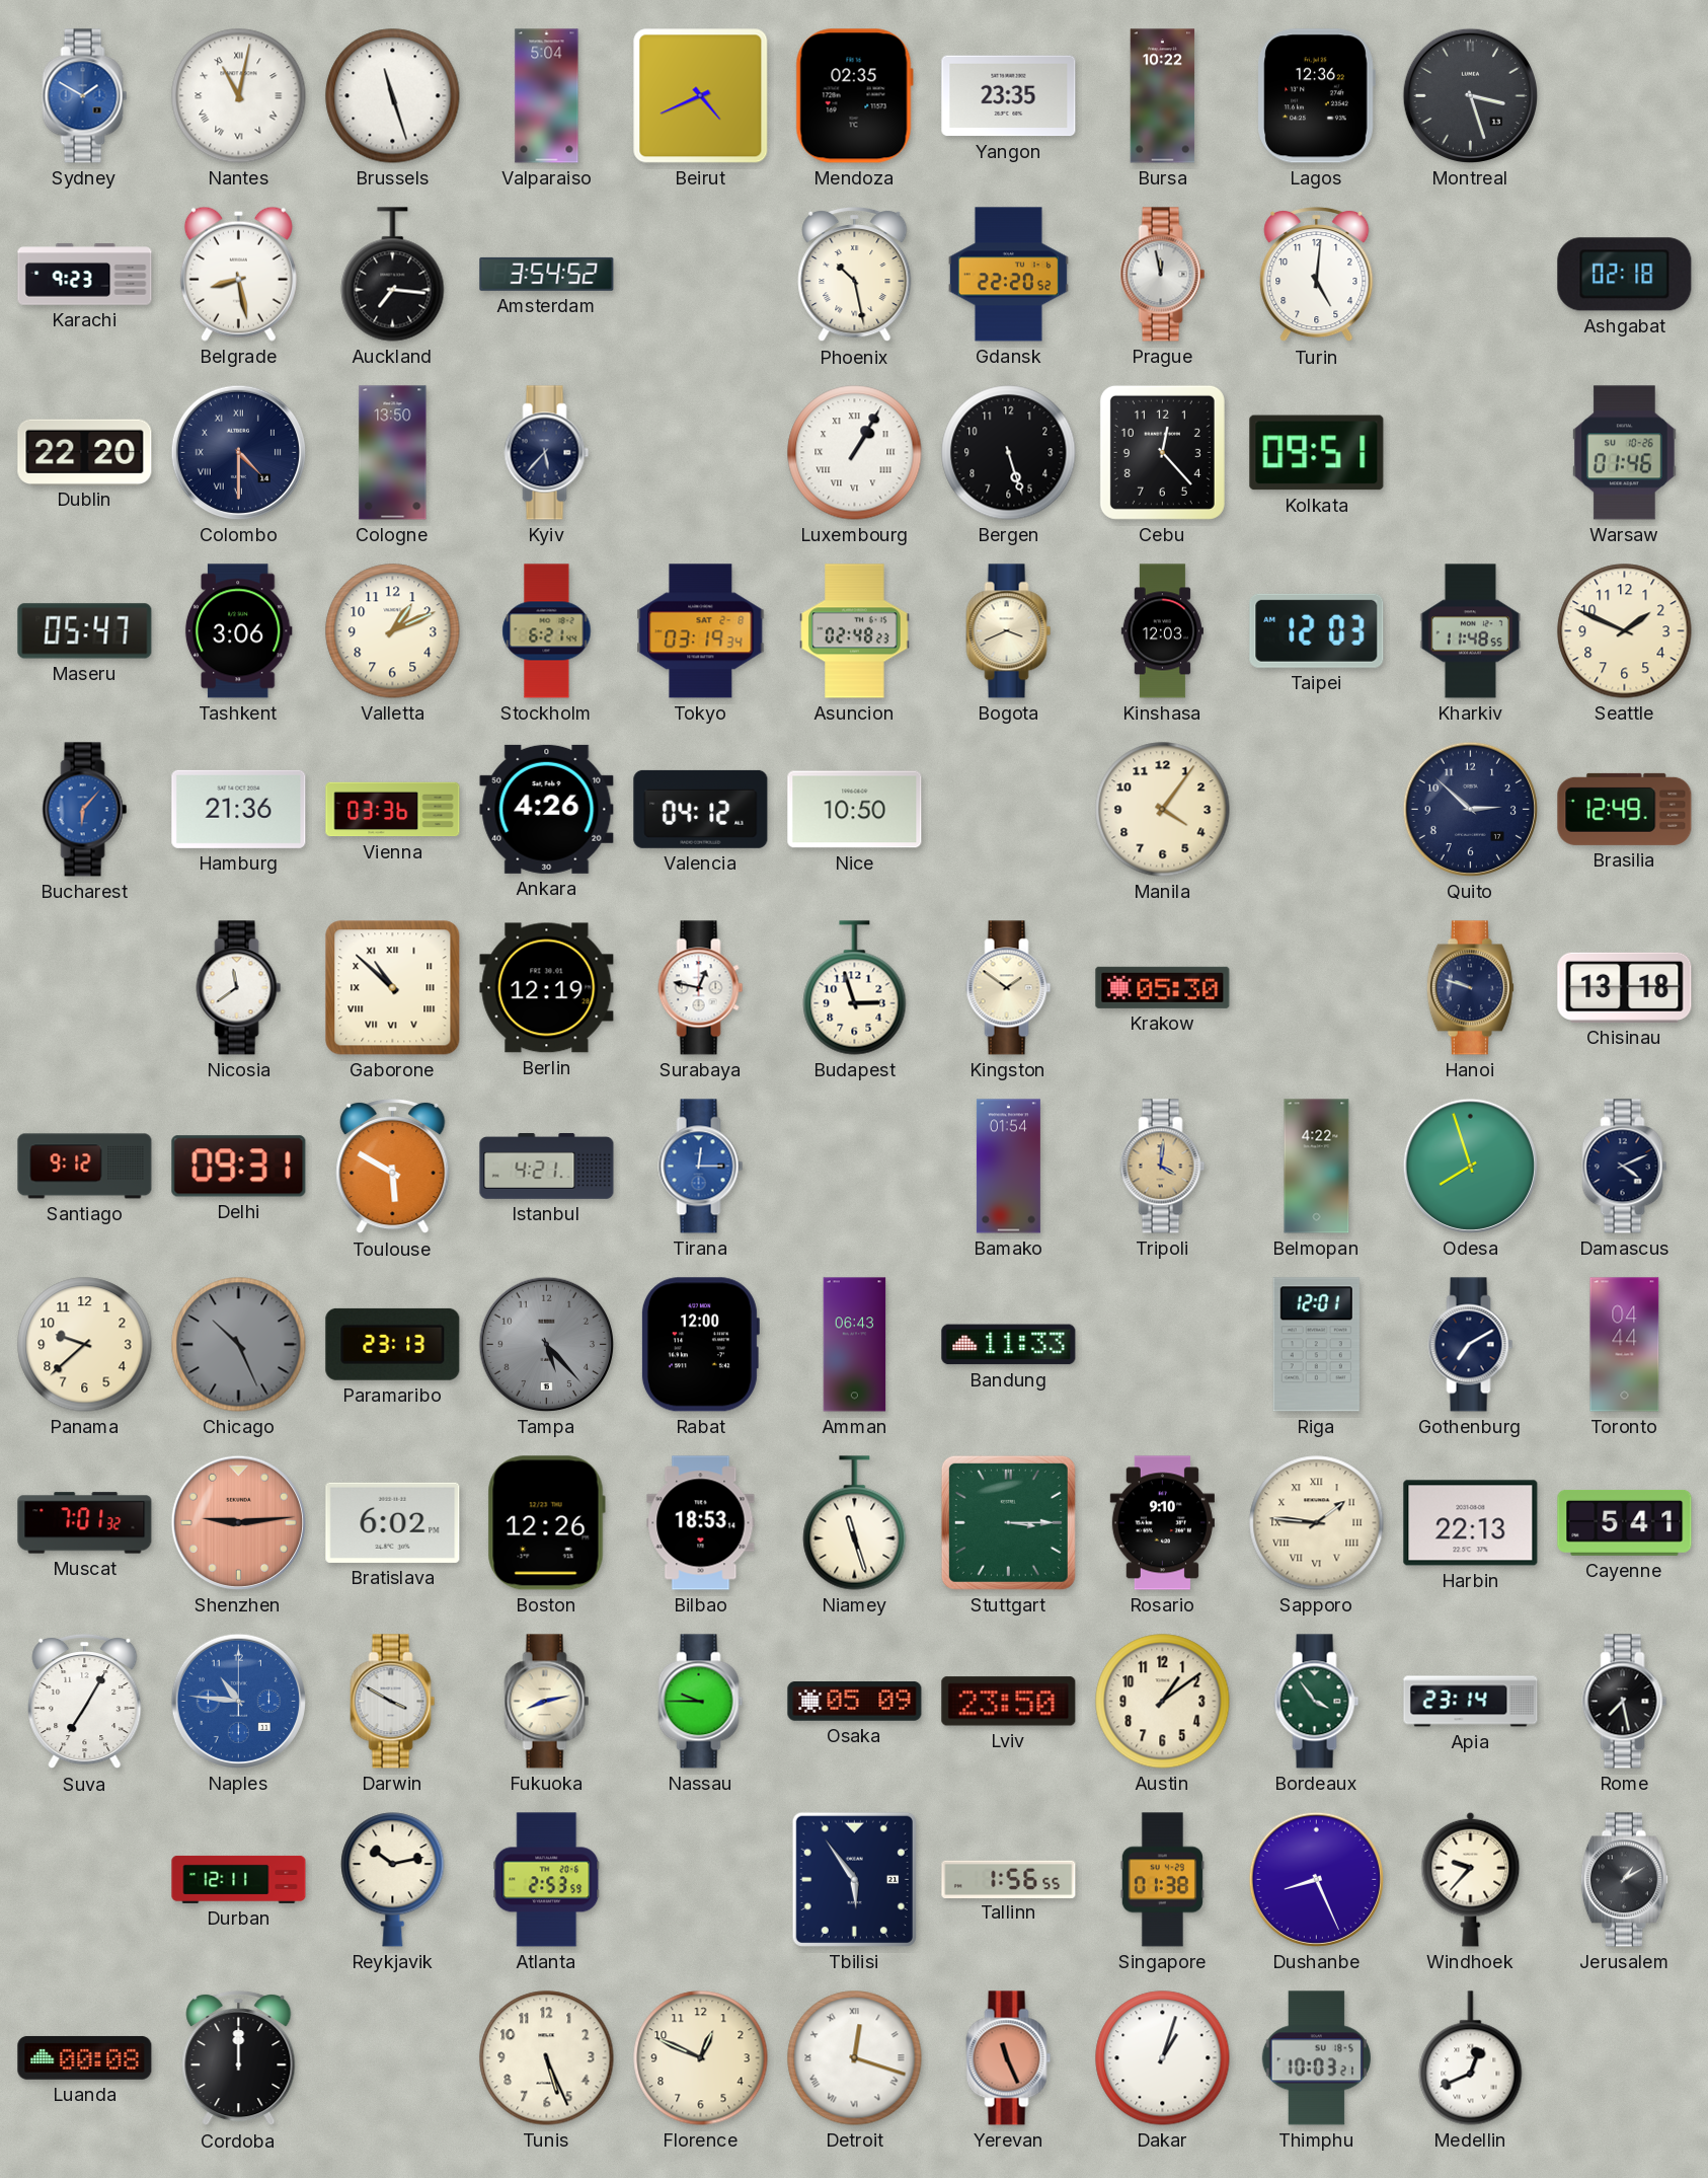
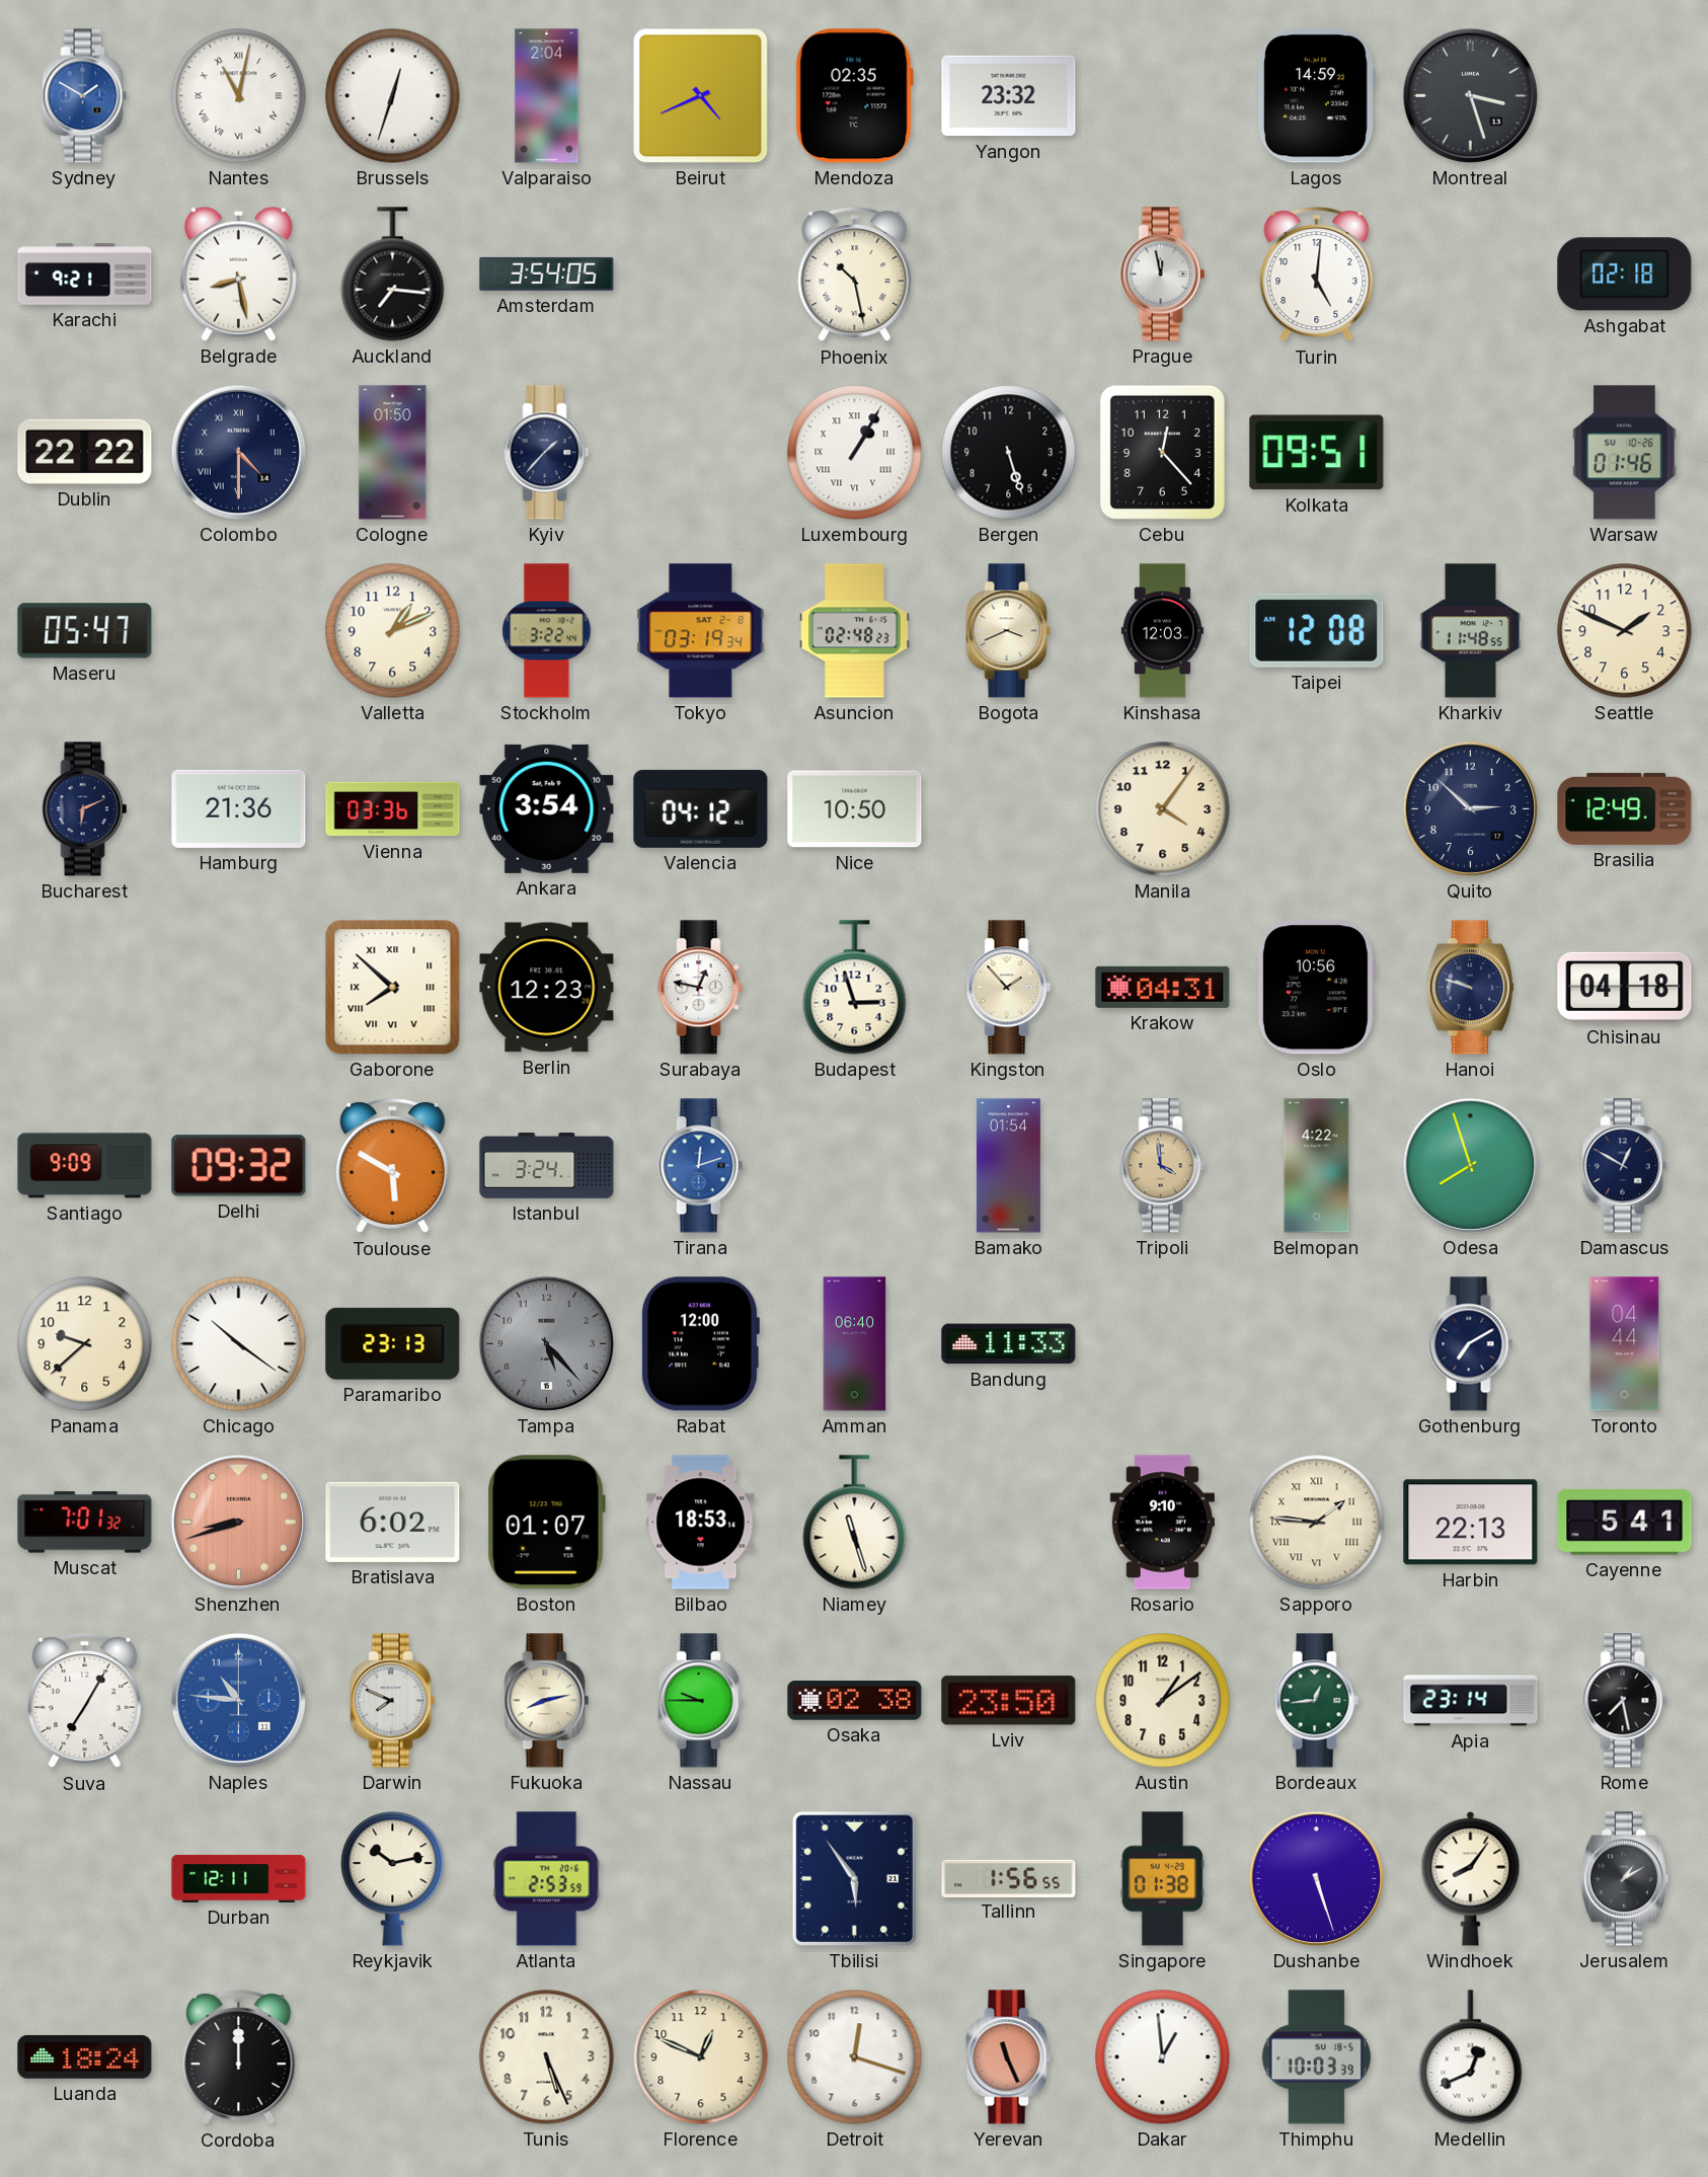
Brussels: 11:27 -> 12:33
Valparaiso: 5:04 -> 2:04
Yangon: 23:35 -> 23:32
Bursa: 10:22 -> none
Lagos: 12:36 -> 14:59
Karachi: 9:23 -> 9:21
Amsterdam: 3:54:52 -> 3:54:05
Gdansk: 22:20 -> none
Dublin: 22:20 -> 22:22
Cologne: 13:50 -> 01:50
Kyiv: 5:37 -> 1:37
Tashkent: 3:06 -> none
Stockholm: 6:21 -> 3:22
Taipei: 12:03 -> 12:08
Bucharest: 6:07 -> 6:11
Bucharest dial: blue -> navy
Ankara: 4:26 -> 3:54
Nicosia: 11:39 -> none
Gaborone: 10:52 -> 7:52
Berlin: 12:19 -> 12:23
Kingston: 1:51 -> 1:53
Krakow: 05:30 -> 04:31
Oslo: none -> 10:56
Chisinau: 13:18 -> 04:18
Santiago: 9:12 -> 9:09
Delhi: 09:31 -> 09:32
Istanbul: 4:21 -> 3:24
Tirana: 12:15 -> 12:12
Tripoli: 4:01 -> 3:59
Damascus: 4:11 -> 12:50
Chicago: 10:26 -> 10:21
Chicago dial: grey -> white
Amman: 06:43 -> 06:40
Riga: 12:01 -> none
Shenzhen: 9:14 -> 8:42
Boston: 12:26 -> 01:07
Stuttgart: 3:15 -> none
Darwin: 3:50 -> 7:49
Osaka: 05:09 -> 02:38
Bordeaux: 3:54 -> 12:44
Dushanbe: 8:26 -> 5:27
Windhoek: 9:37 -> 8:06
Luanda: 00:08 -> 18:24
Detroit numerals: Roman -> Arabic
Dakar: 1:03 -> 12:59
Thimphu: 10:03:21 -> 10:03:39
